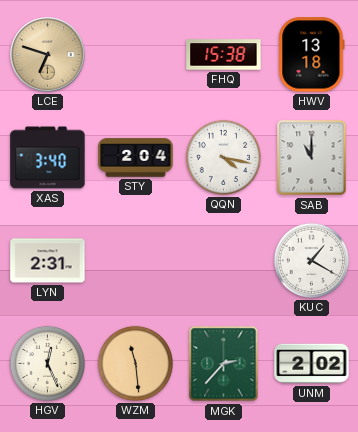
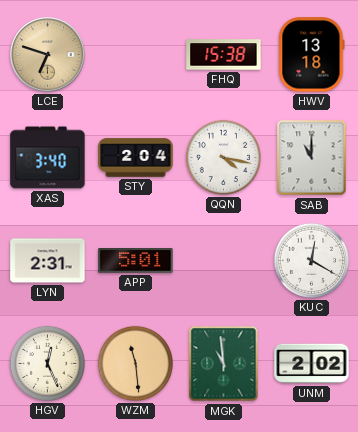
APP: none -> 5:01
KUC: 1:20 -> 12:20
MGK: 2:37 -> 10:59
